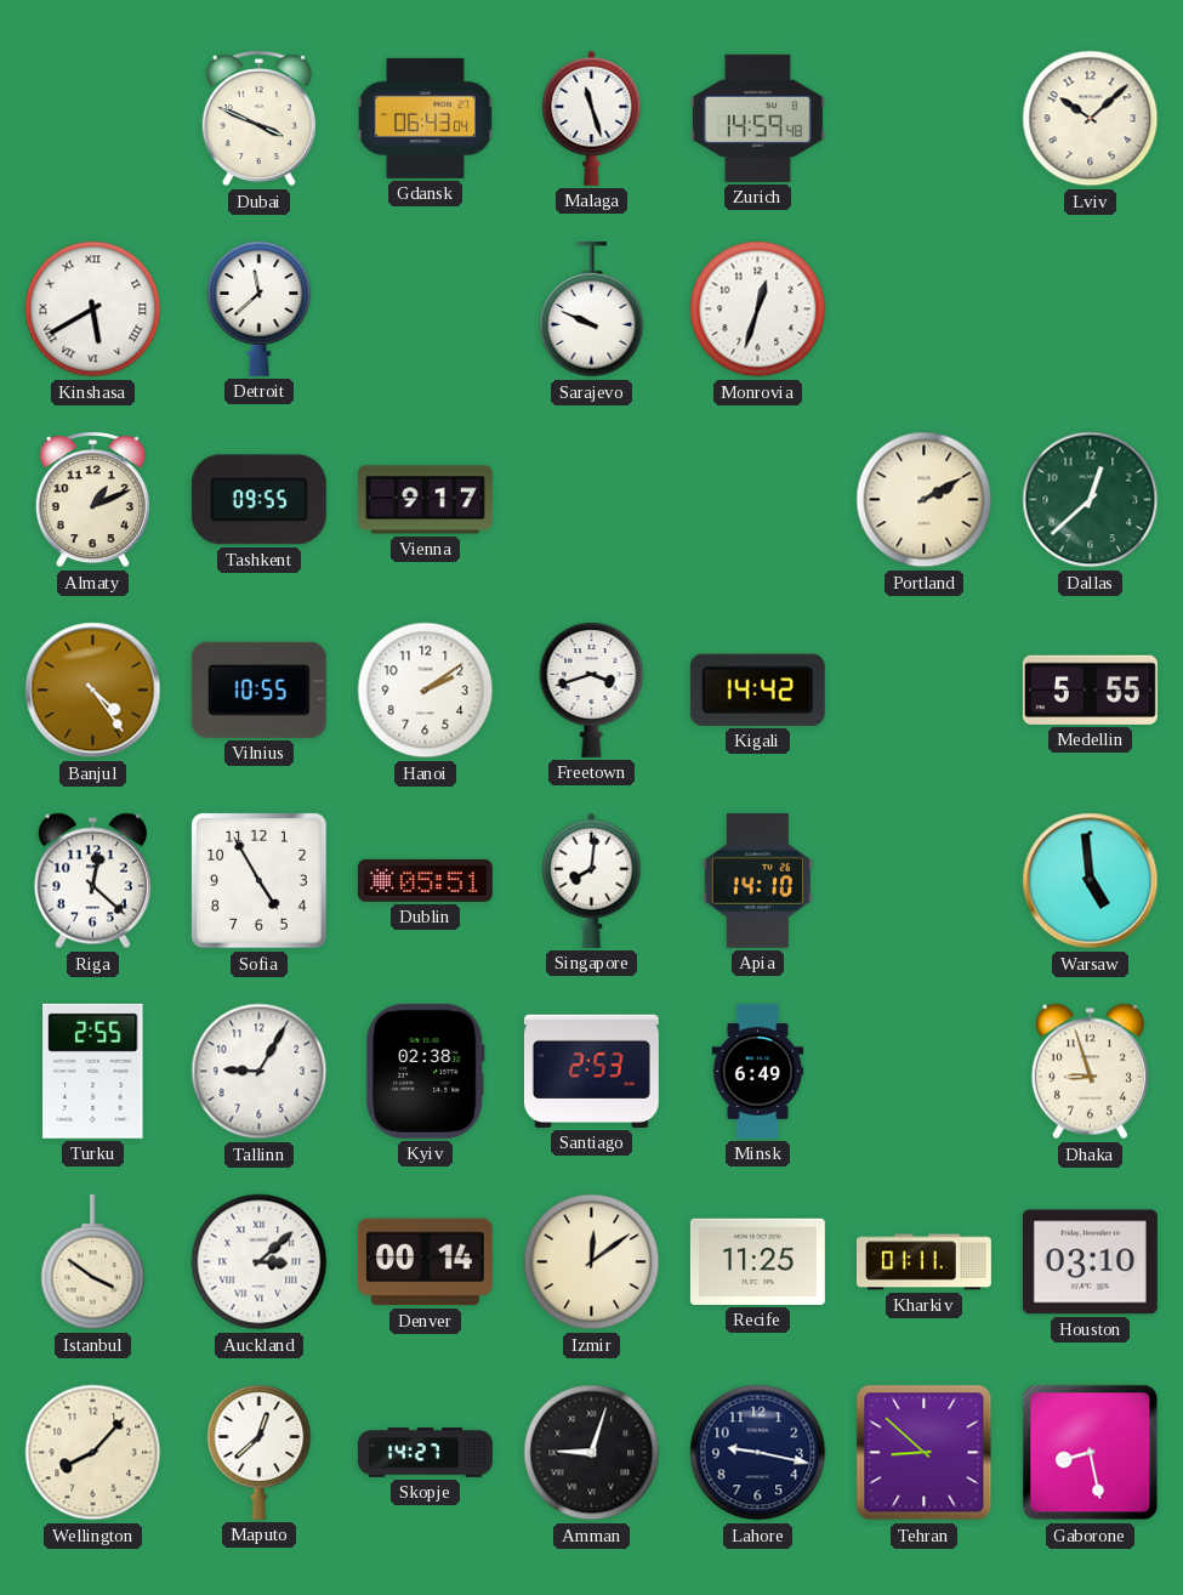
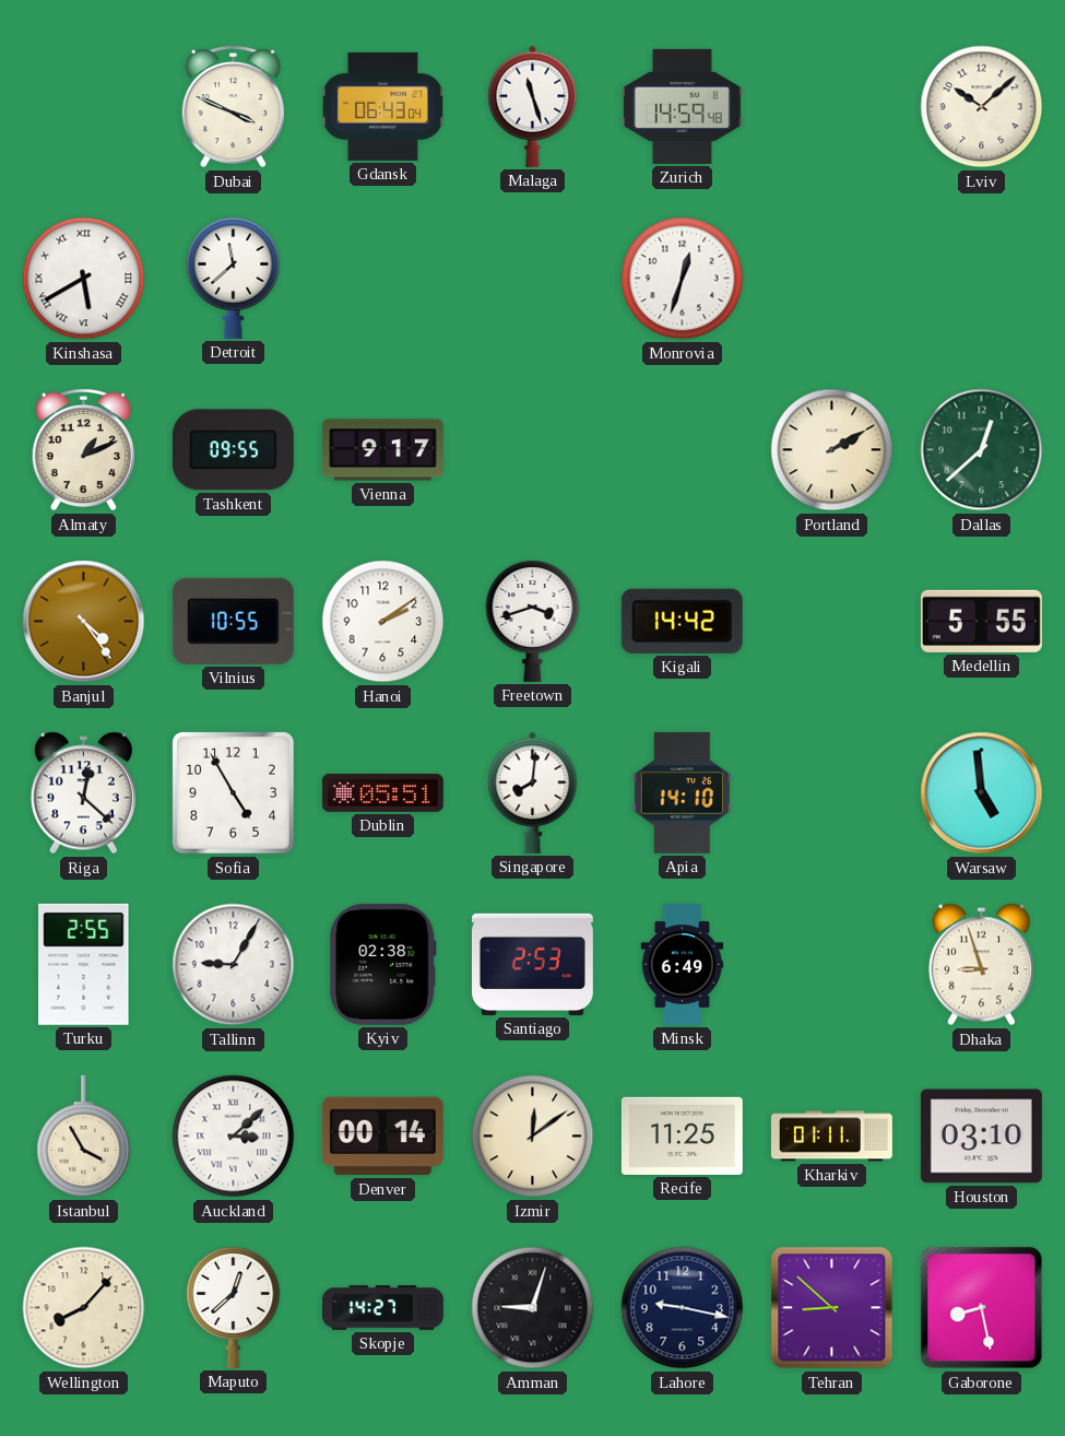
Sarajevo: 9:49 -> none
Istanbul: 3:51 -> 3:55
